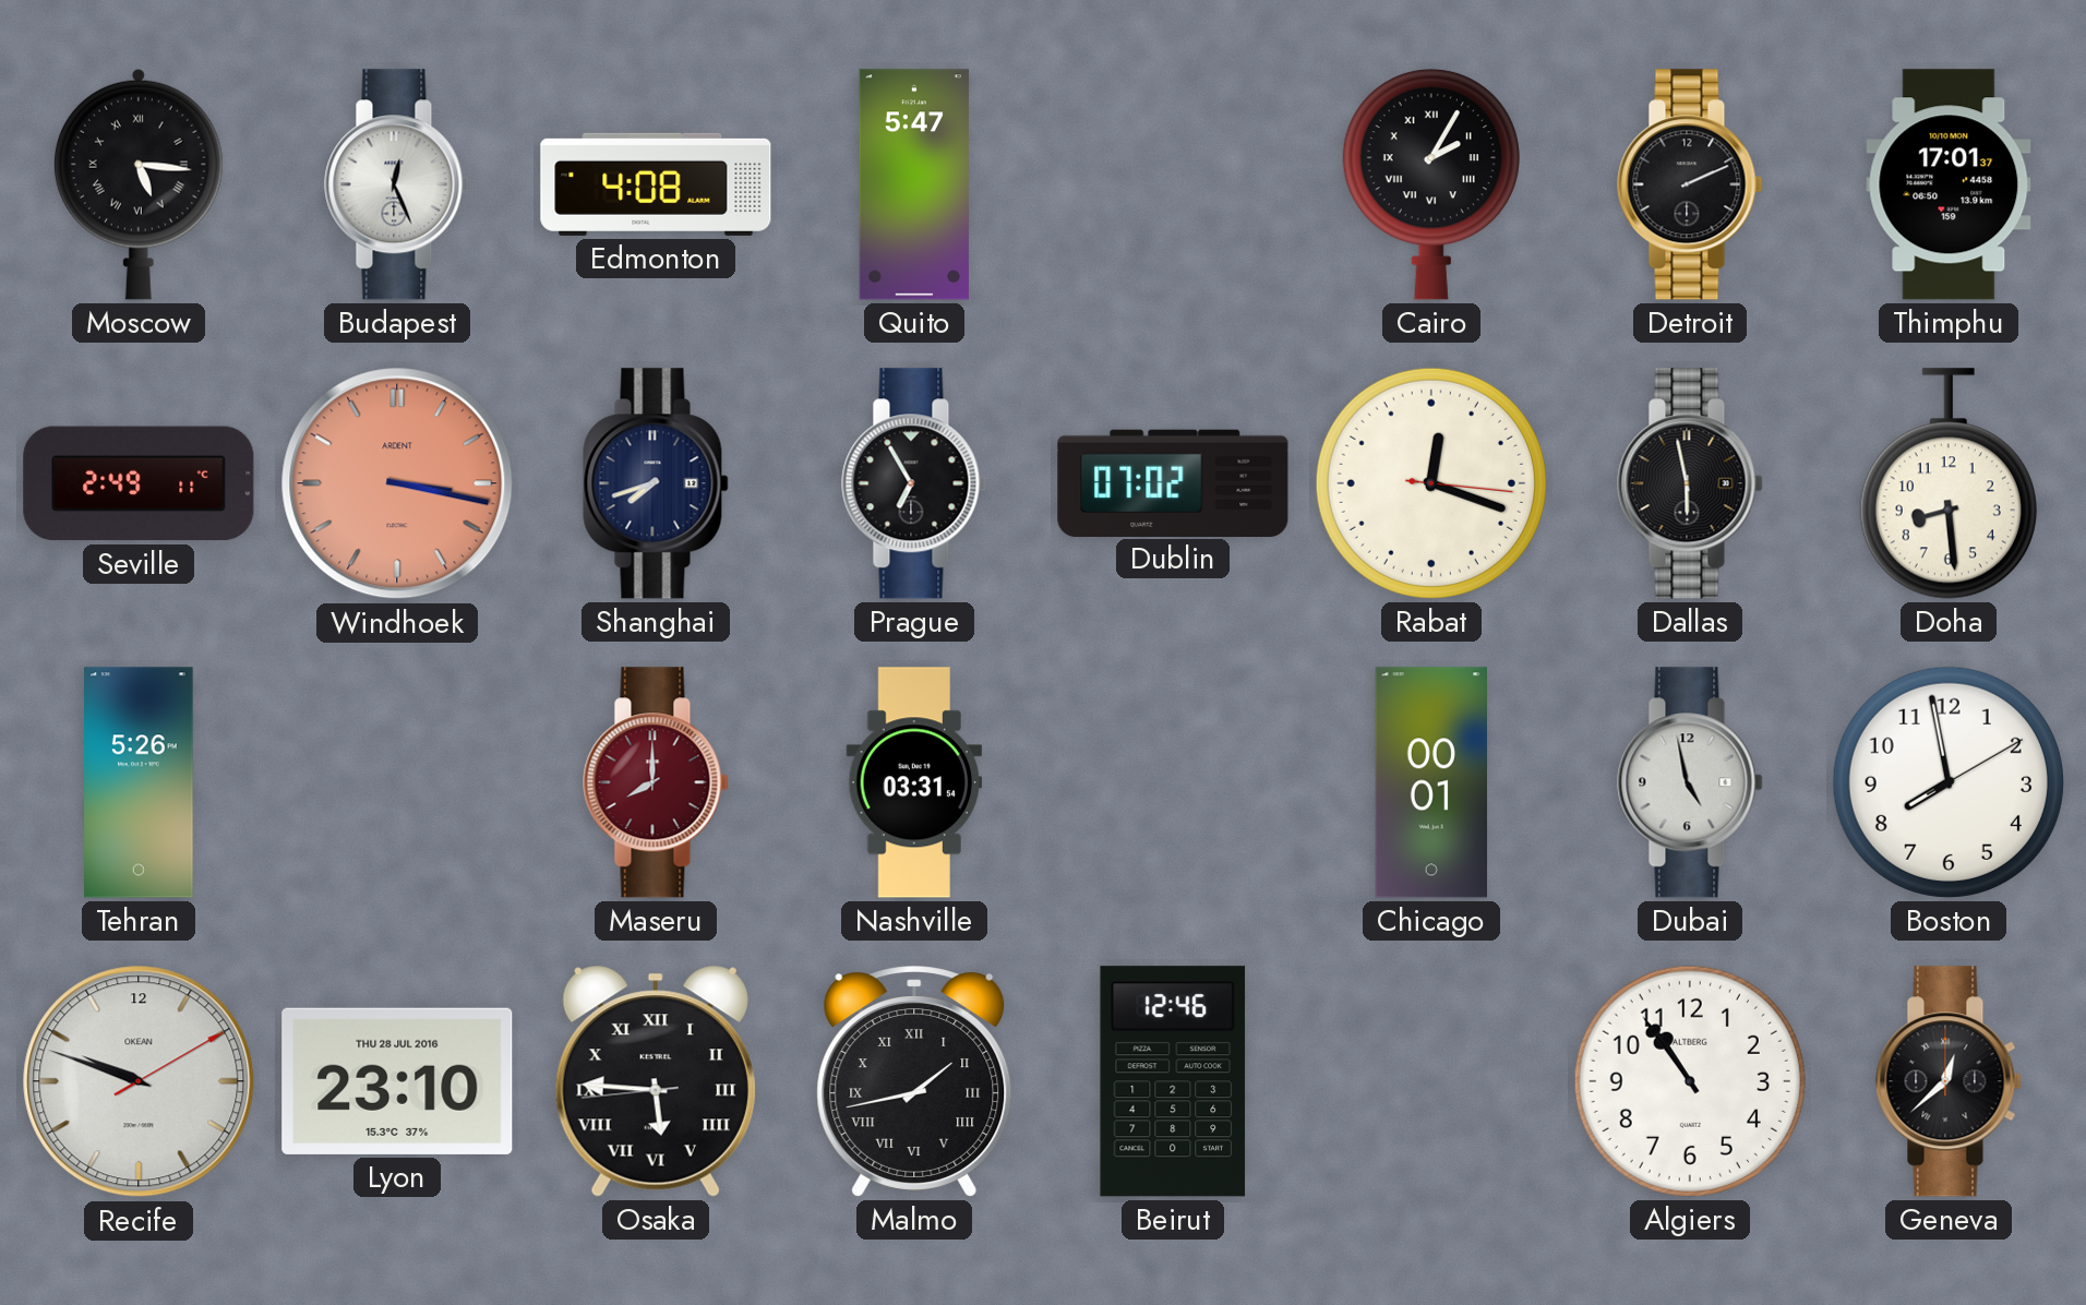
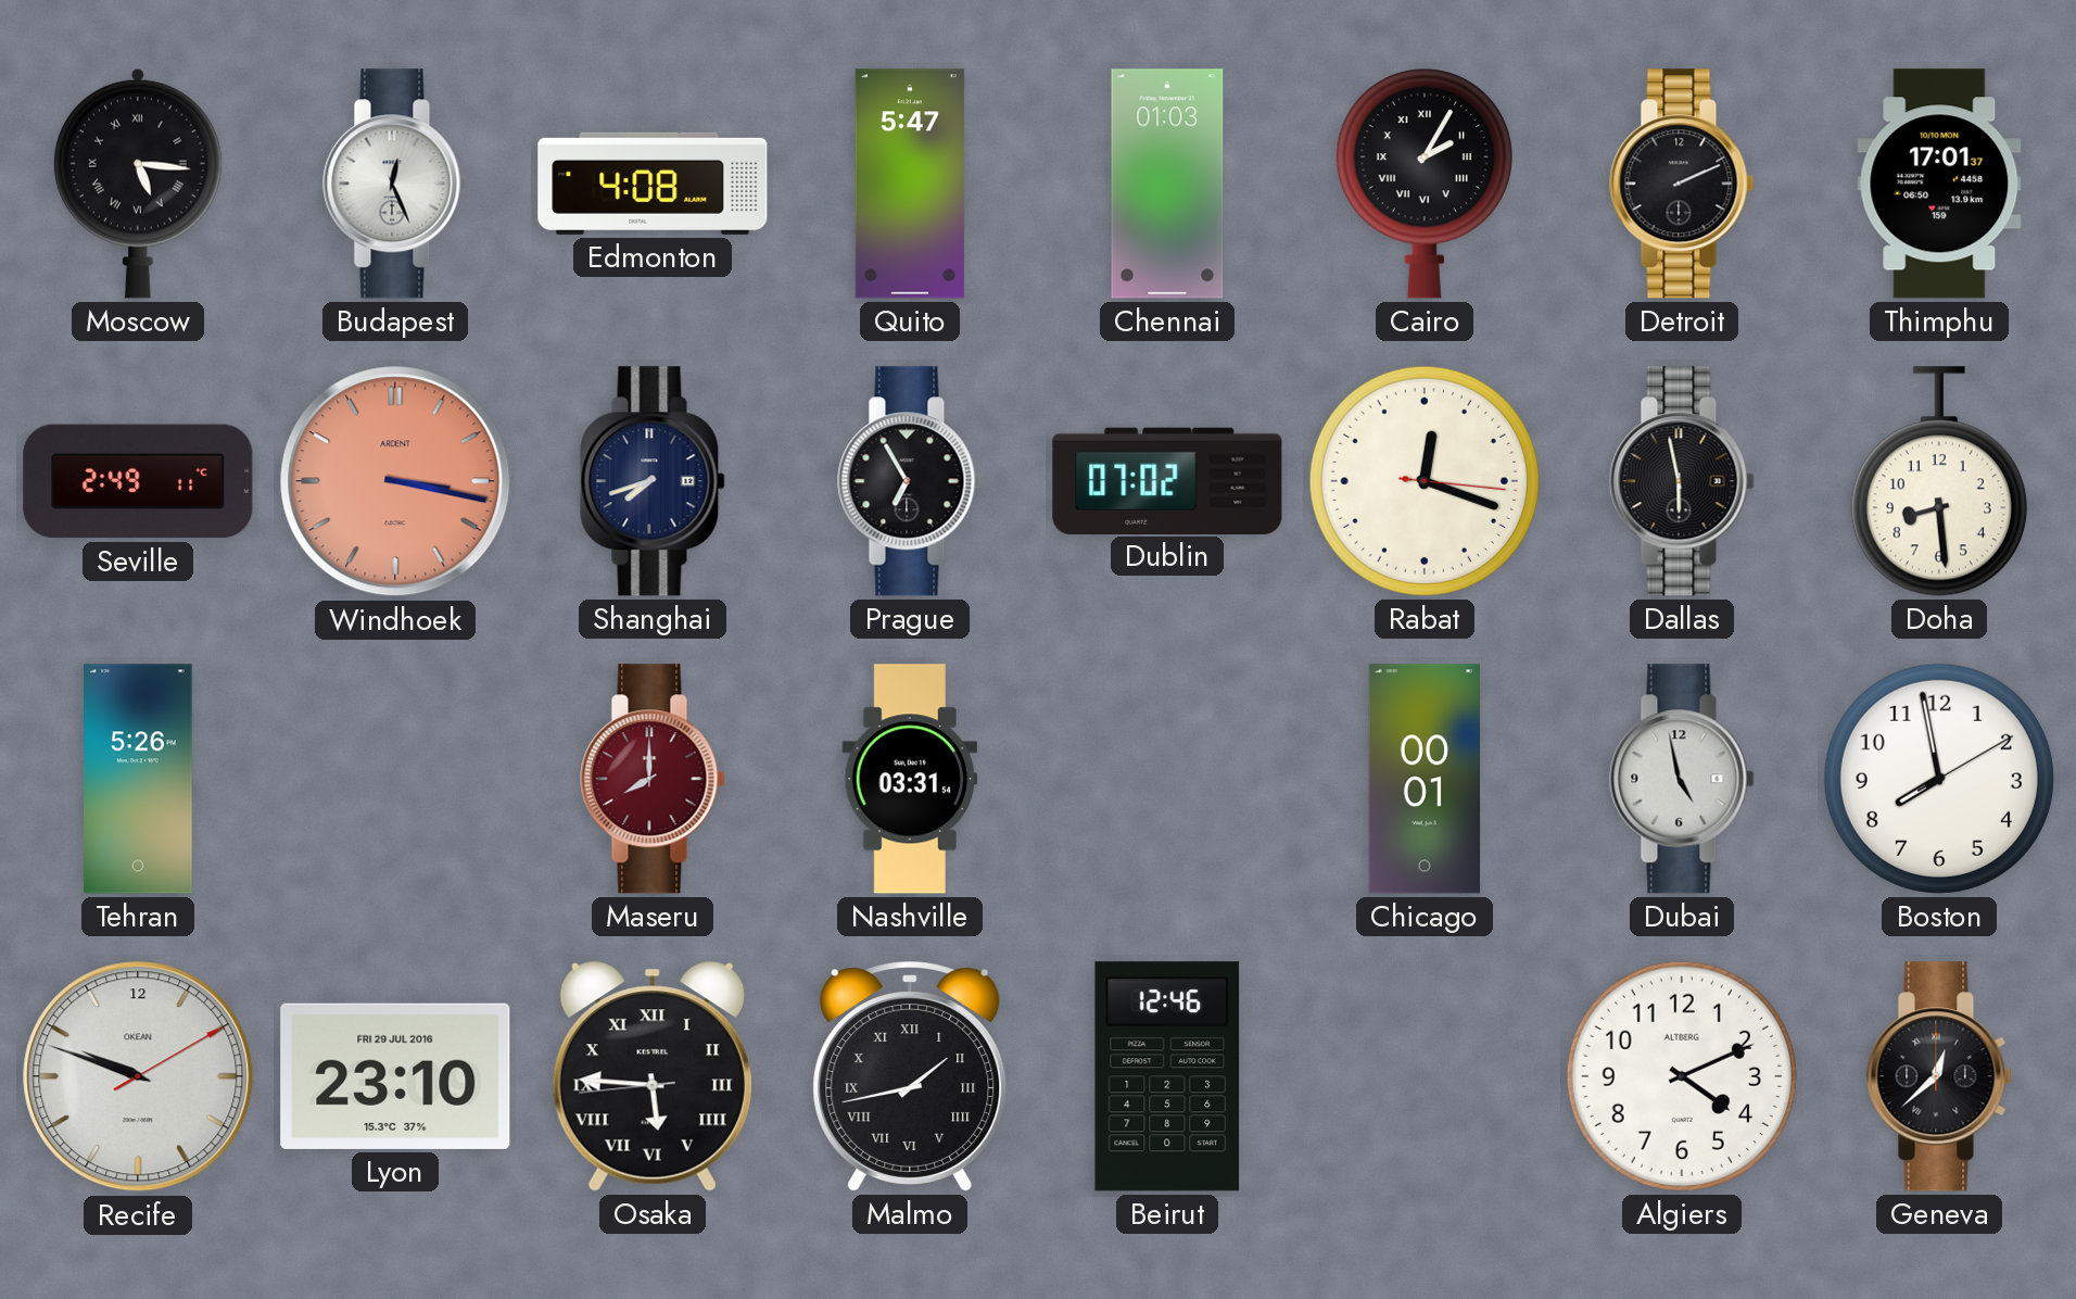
Chennai: none -> 01:03
Lyon date: THU 28 JUL 2016 -> FRI 29 JUL 2016
Algiers: 10:54 -> 4:11
